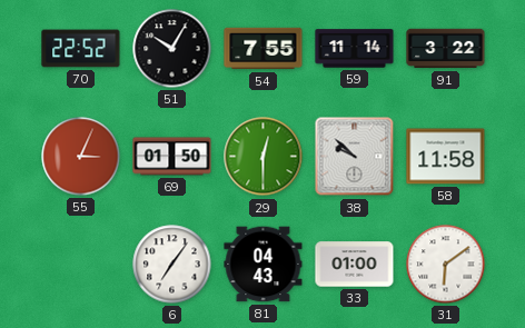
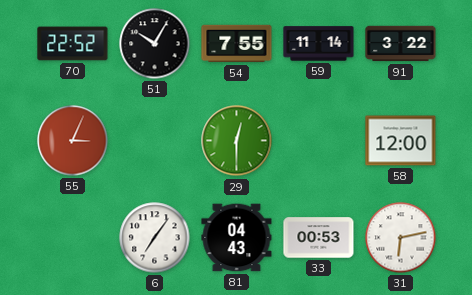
69: 01:50 -> none
38: 9:52 -> none
58: 11:58 -> 12:00
33: 01:00 -> 00:53
31: 6:09 -> 6:13
